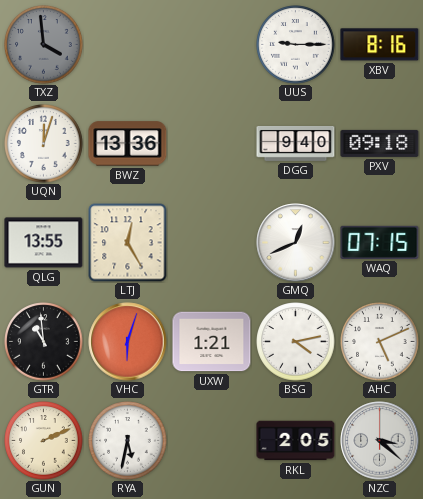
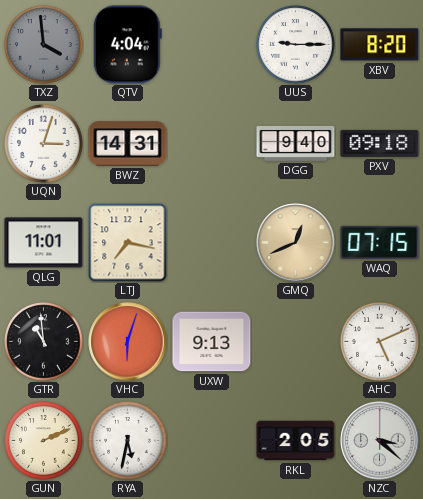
QTV: none -> 4:04
XBV: 8:16 -> 8:20
UQN: 12:03 -> 3:03
BWZ: 13:36 -> 14:31
QLG: 13:55 -> 11:01
LTJ: 12:25 -> 7:17
GMQ dial: white -> champagne
UXW: 1:21 -> 9:13
BSG: 4:13 -> none
